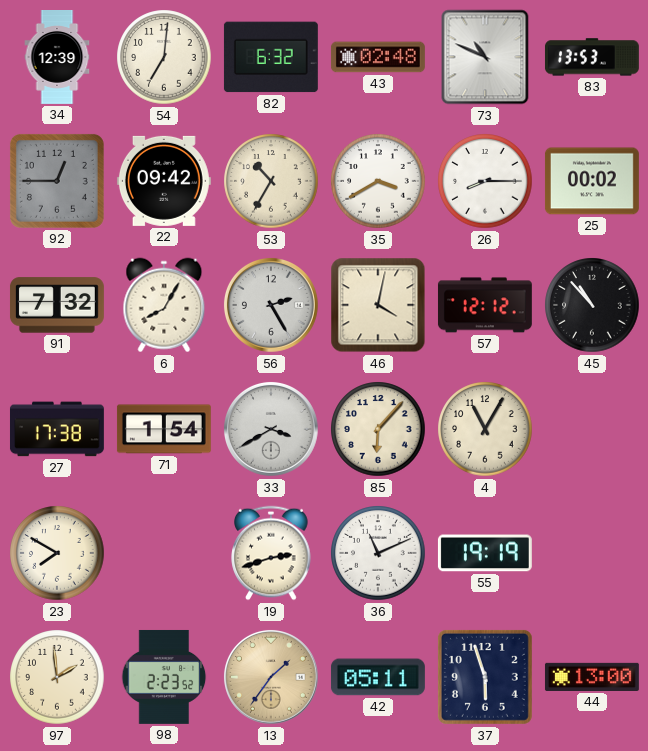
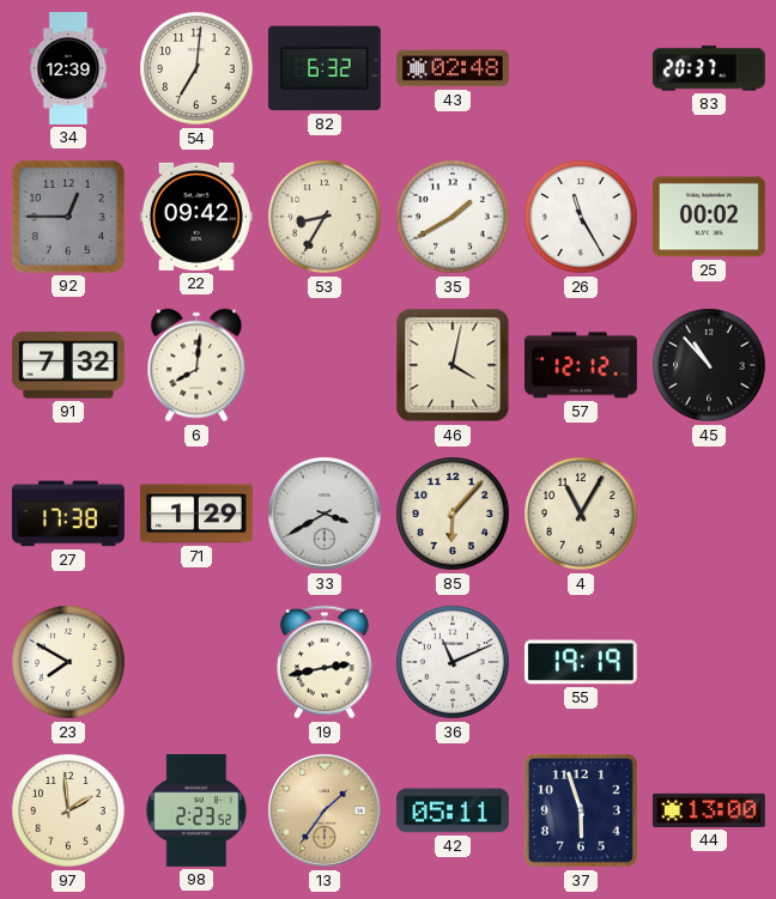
73: 10:49 -> none
83: 13:53 -> 20:37
53: 10:35 -> 8:35
35: 3:40 -> 1:40
26: 8:15 -> 11:25
6: 8:05 -> 8:01
56: 2:25 -> none
71: 1:54 -> 1:29
19: 2:42 -> 2:43
